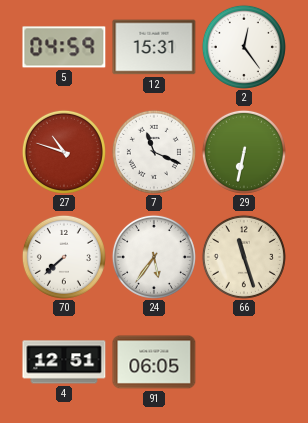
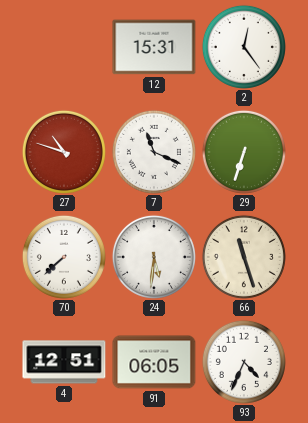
5: 04:59 -> none
29: 6:32 -> 6:33
24: 5:36 -> 5:31
93: none -> 4:34
